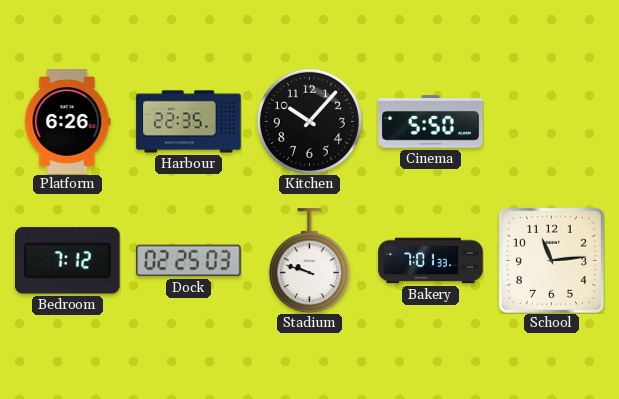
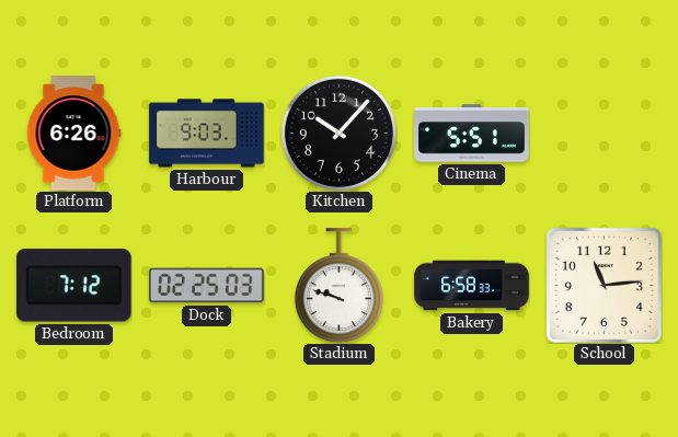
Harbour: 22:35 -> 9:03
Cinema: 5:50 -> 5:51
Bakery: 7:01 -> 6:58
